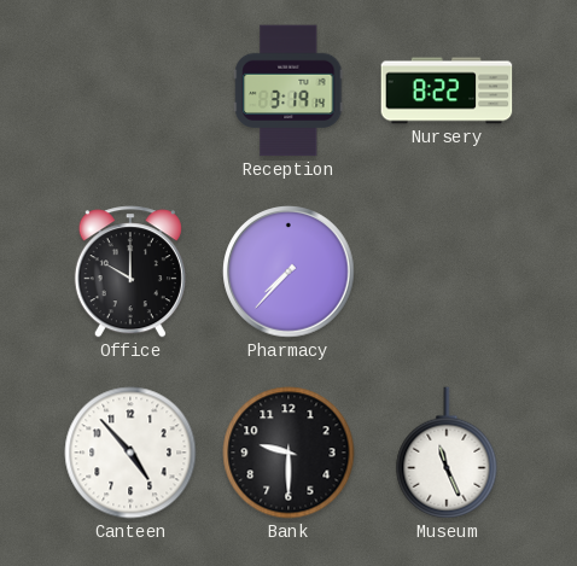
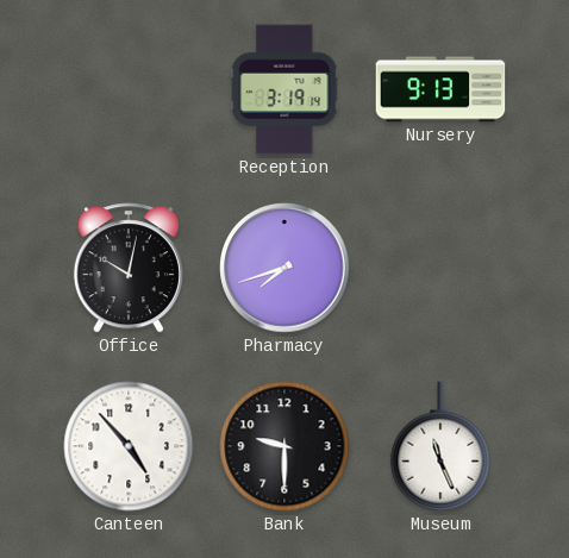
Nursery: 8:22 -> 9:13
Office: 10:00 -> 10:02
Pharmacy: 7:37 -> 7:42
